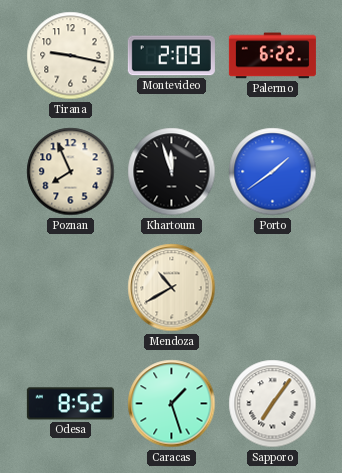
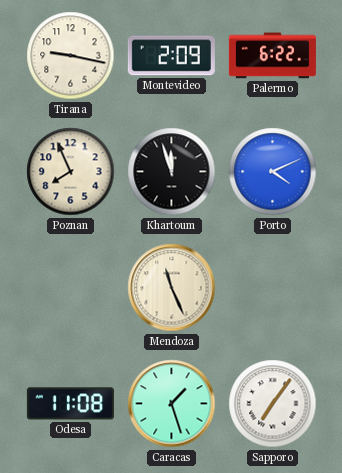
Porto: 1:39 -> 4:11
Mendoza: 10:40 -> 11:26
Odesa: 8:52 -> 11:08
